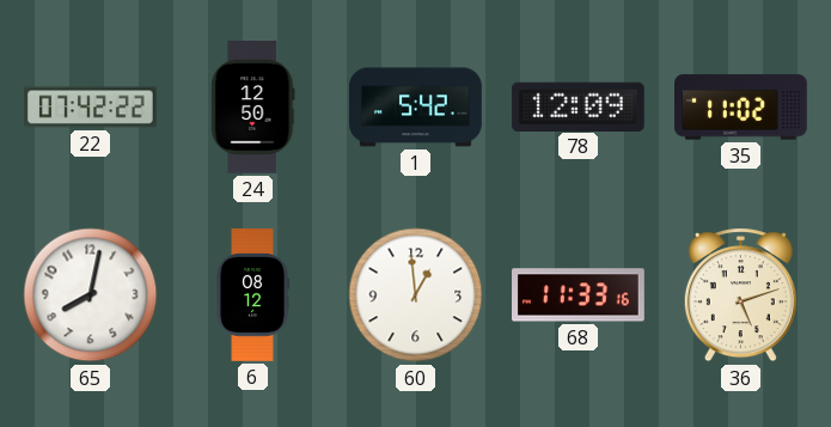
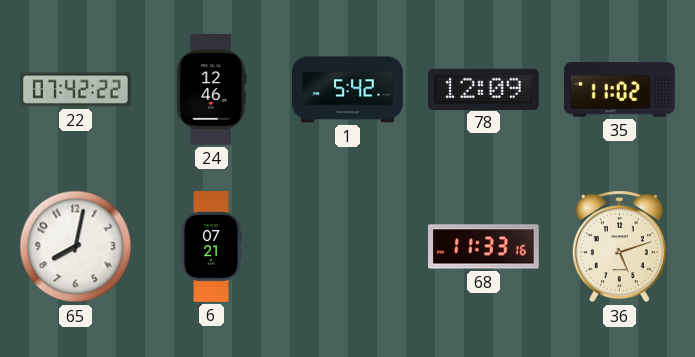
24: 12:50 -> 12:46
6: 08:12 -> 07:21
60: 12:59 -> none
